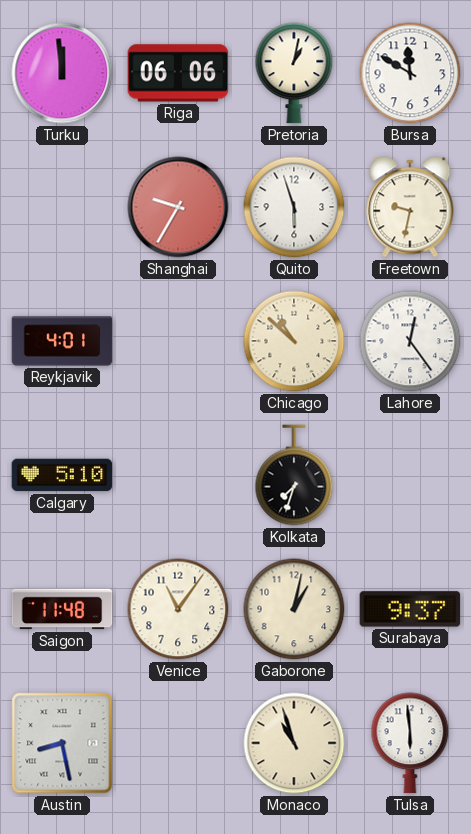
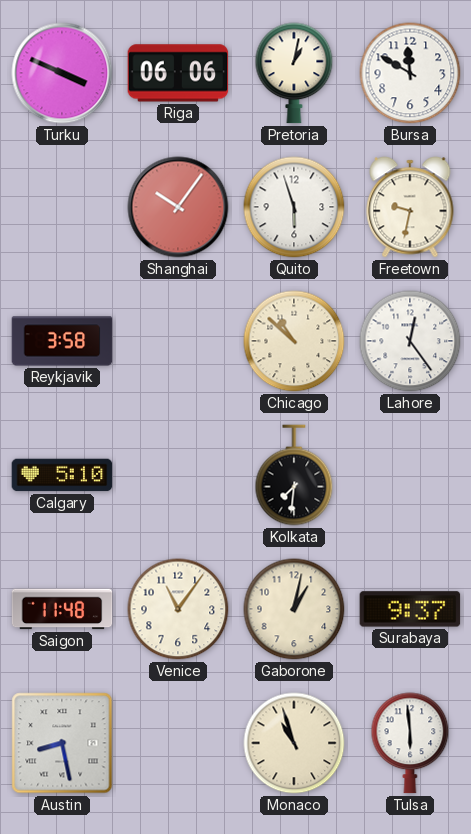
Turku: 11:59 -> 3:49
Shanghai: 9:35 -> 10:06
Reykjavik: 4:01 -> 3:58
Kolkata: 7:33 -> 7:31
